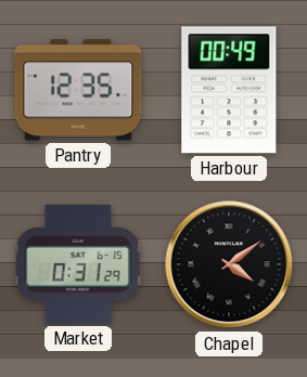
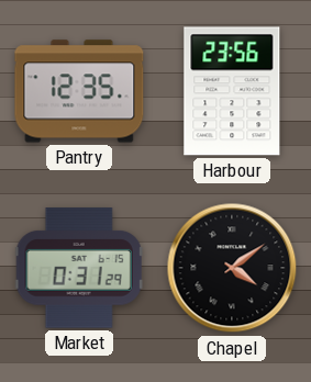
Harbour: 00:49 -> 23:56
